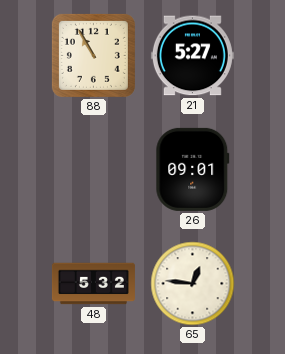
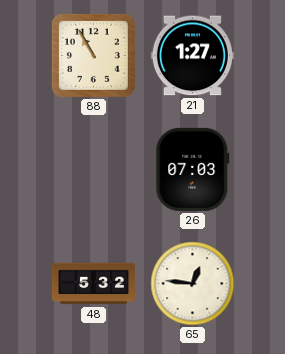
21: 5:27 -> 1:27
26: 09:01 -> 07:03
